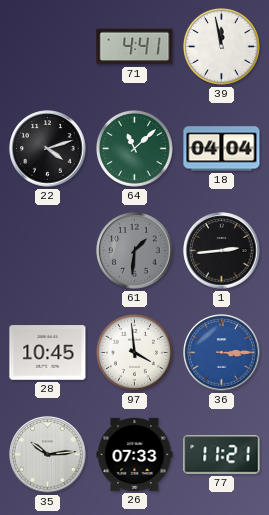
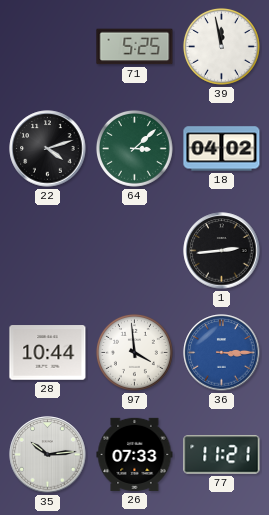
71: 4:41 -> 5:25
64: 11:08 -> 3:08
18: 04:04 -> 04:02
61: 1:31 -> none
28: 10:45 -> 10:44
